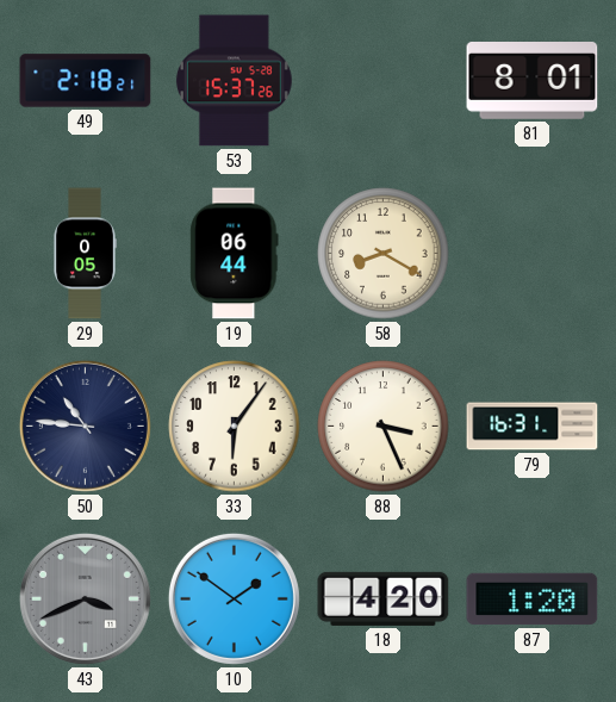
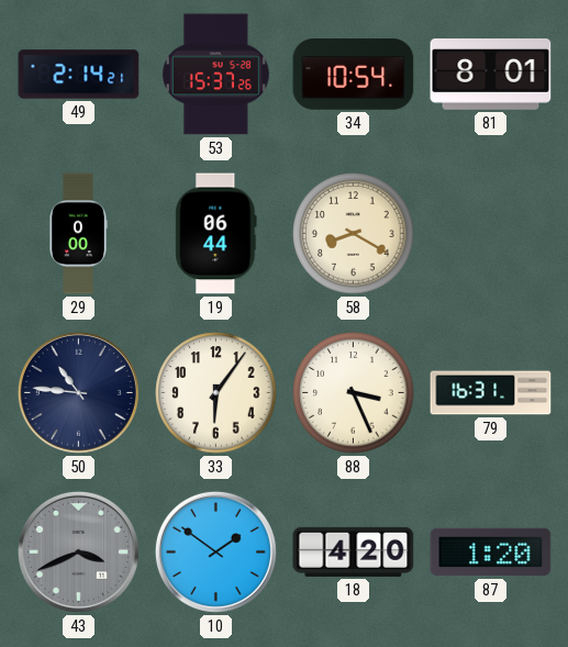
49: 2:18 -> 2:14
34: none -> 10:54
29: 0:05 -> 0:00
